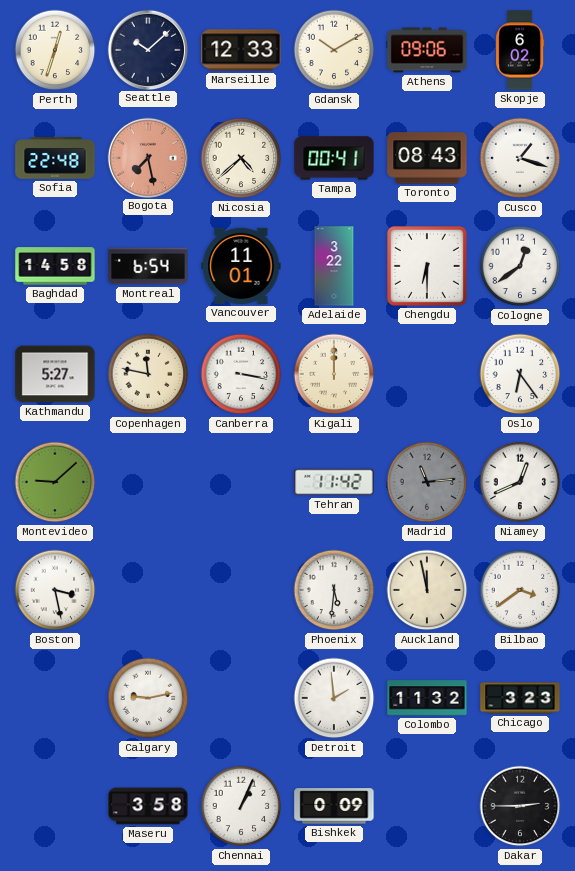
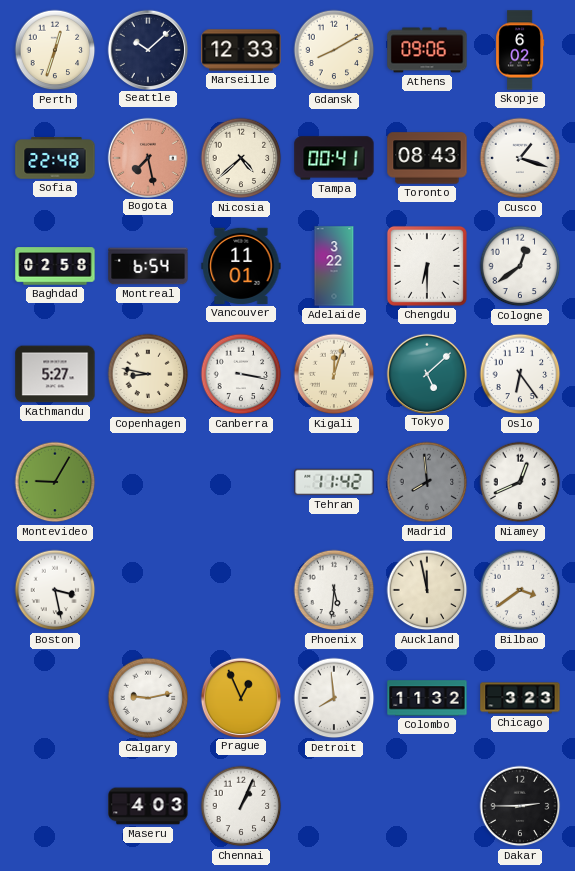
Gdansk: 10:10 -> 8:10
Baghdad: 14:58 -> 02:58
Copenhagen: 11:47 -> 8:47
Kigali: 12:00 -> 12:03
Tokyo: none -> 5:08
Montevideo: 9:08 -> 9:05
Madrid: 11:14 -> 7:59
Prague: none -> 12:56
Detroit: 1:59 -> 7:59
Maseru: 3:58 -> 4:03
Bishkek: 0:09 -> none
